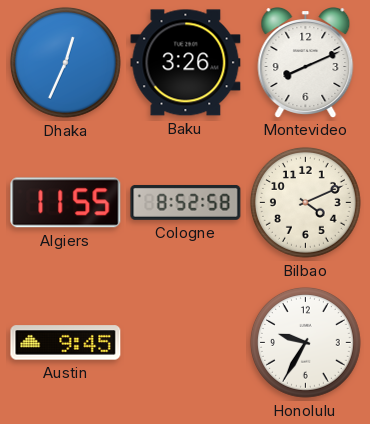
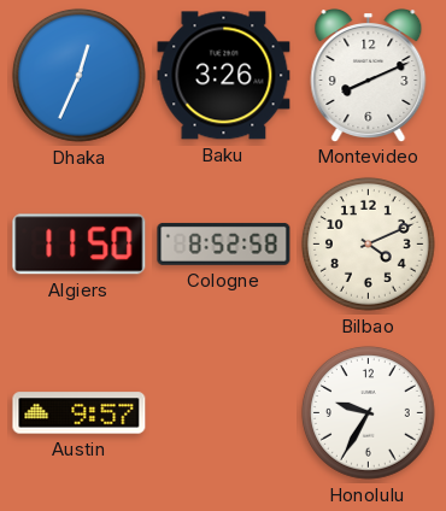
Algiers: 11:55 -> 11:50
Austin: 9:45 -> 9:57
